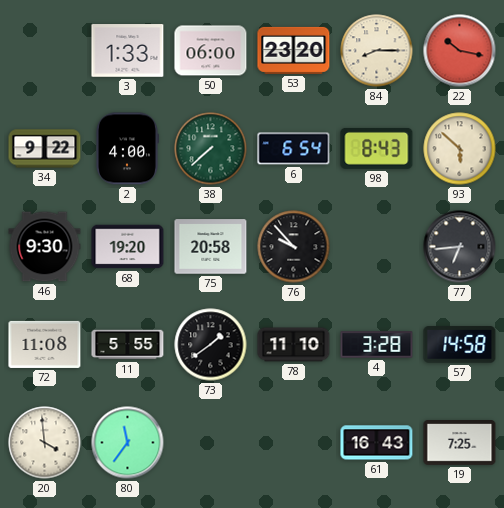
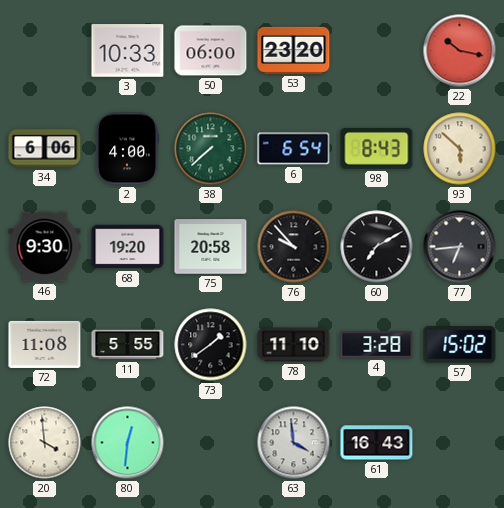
3: 1:33 -> 10:33
84: 8:15 -> none
34: 9:22 -> 6:06
60: none -> 7:10
57: 14:58 -> 15:02
80: 11:36 -> 12:31
63: none -> 3:59
19: 7:25 -> none
